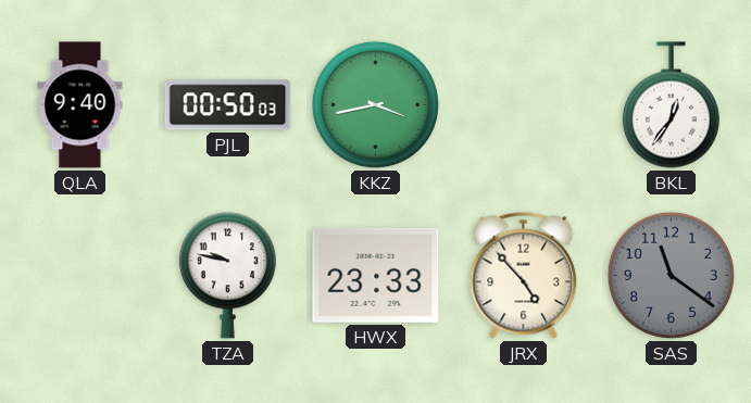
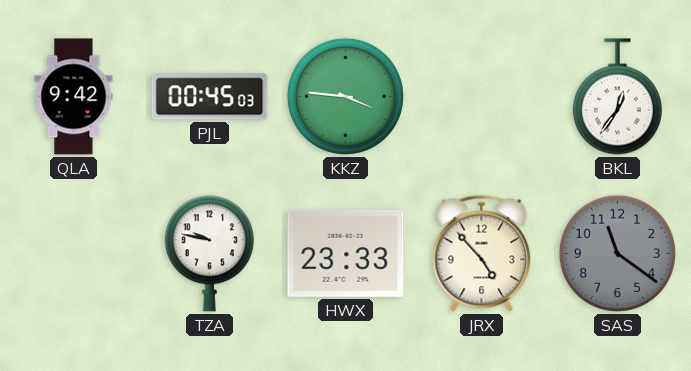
QLA: 9:40 -> 9:42
PJL: 00:50 -> 00:45
KKZ: 3:43 -> 3:46
